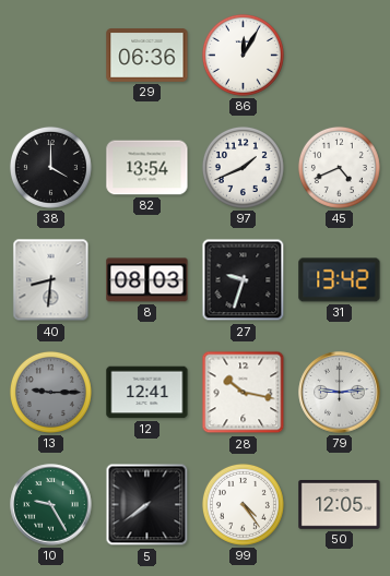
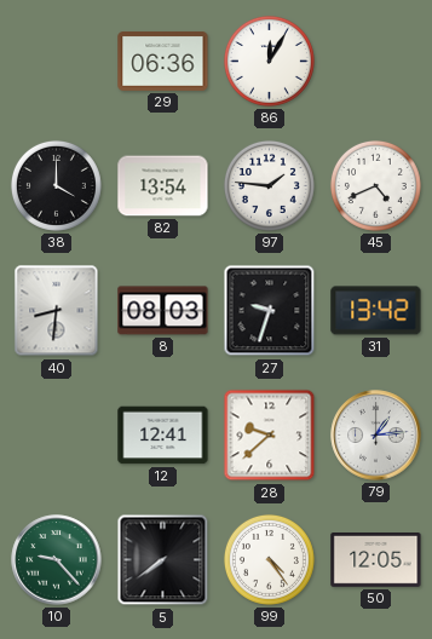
97: 1:41 -> 1:46
13: 9:15 -> none
28: 10:17 -> 9:38
79: 9:14 -> 1:14
10: 9:25 -> 9:23
